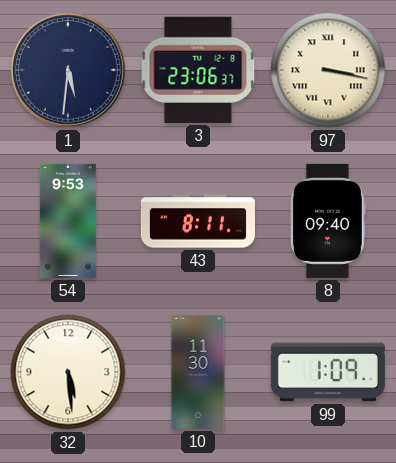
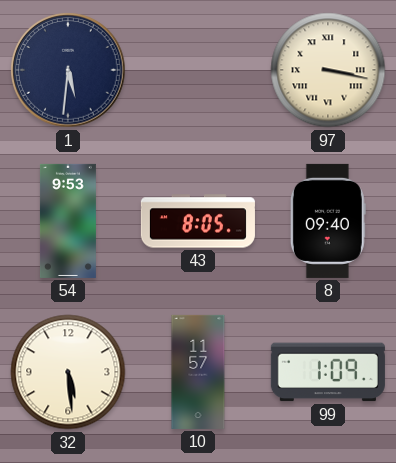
3: 23:06 -> none
43: 8:11 -> 8:05
10: 11:30 -> 11:57
